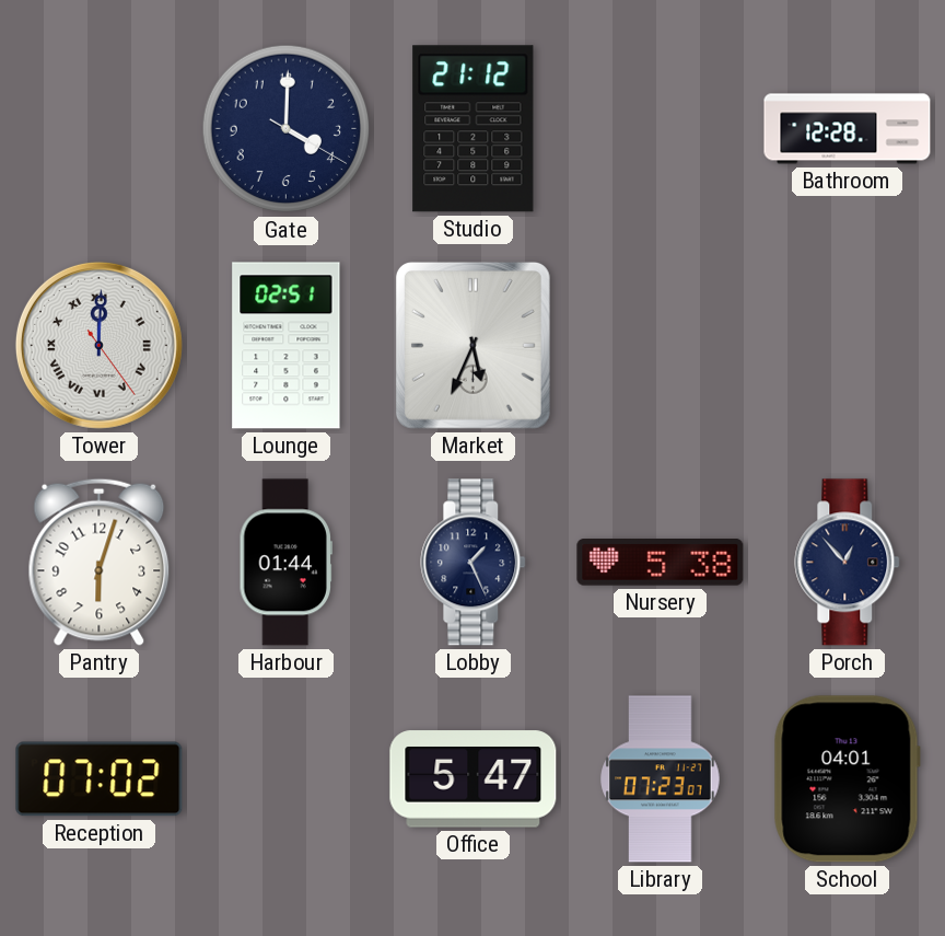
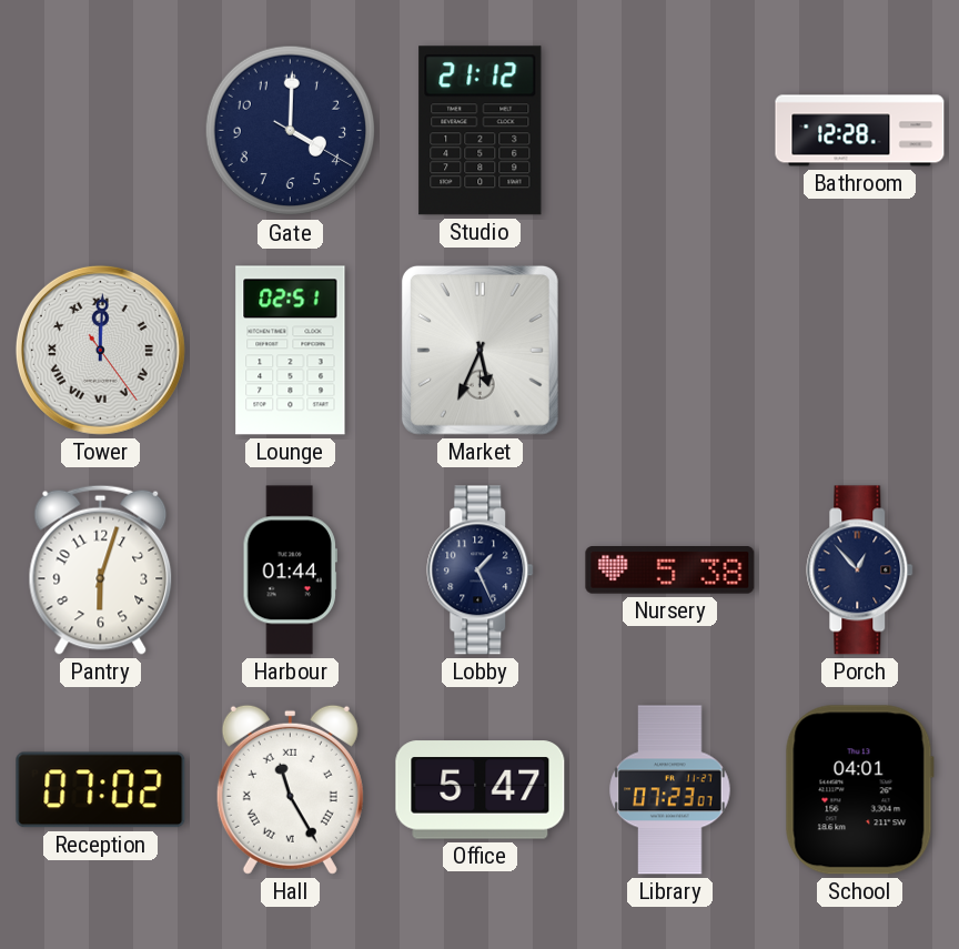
Hall: none -> 11:25
